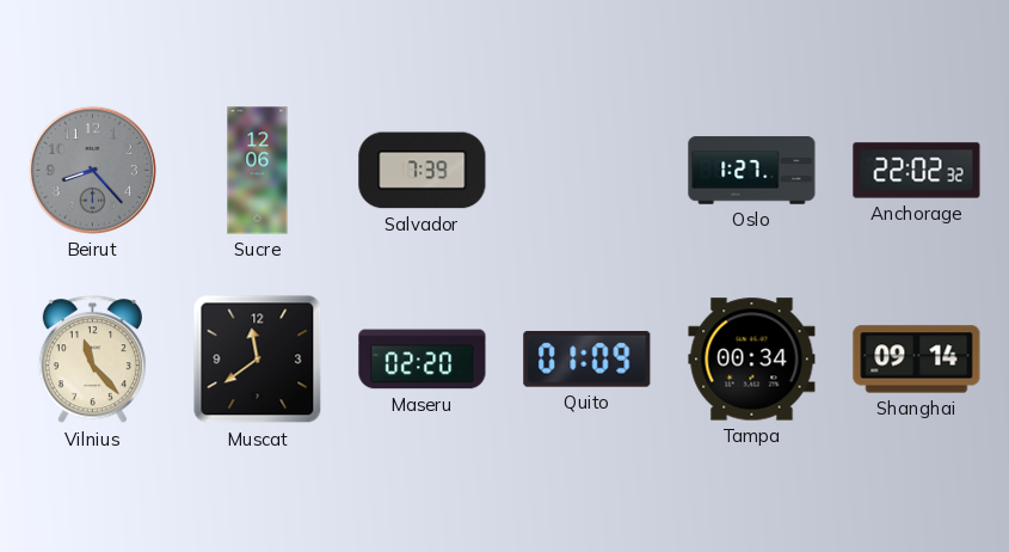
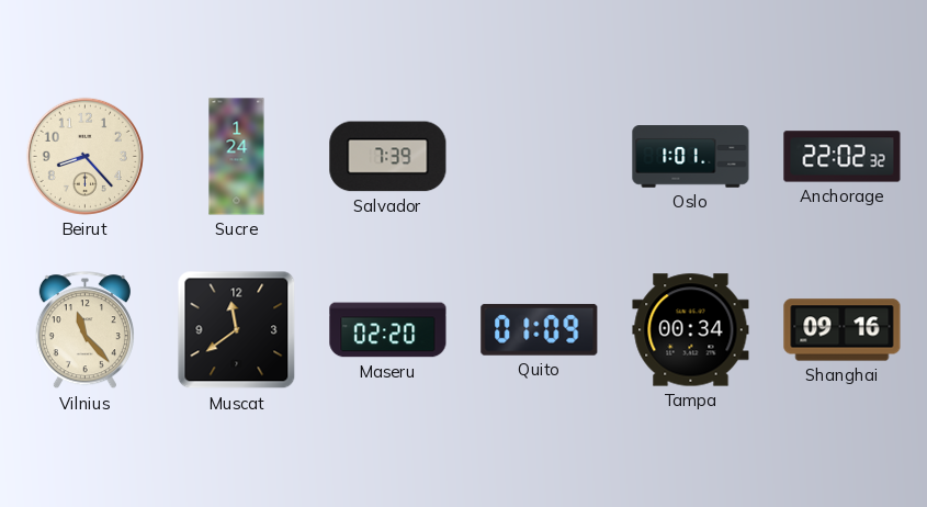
Beirut dial: grey -> cream
Sucre: 12:06 -> 1:24
Oslo: 1:27 -> 1:01
Shanghai: 09:14 -> 09:16
